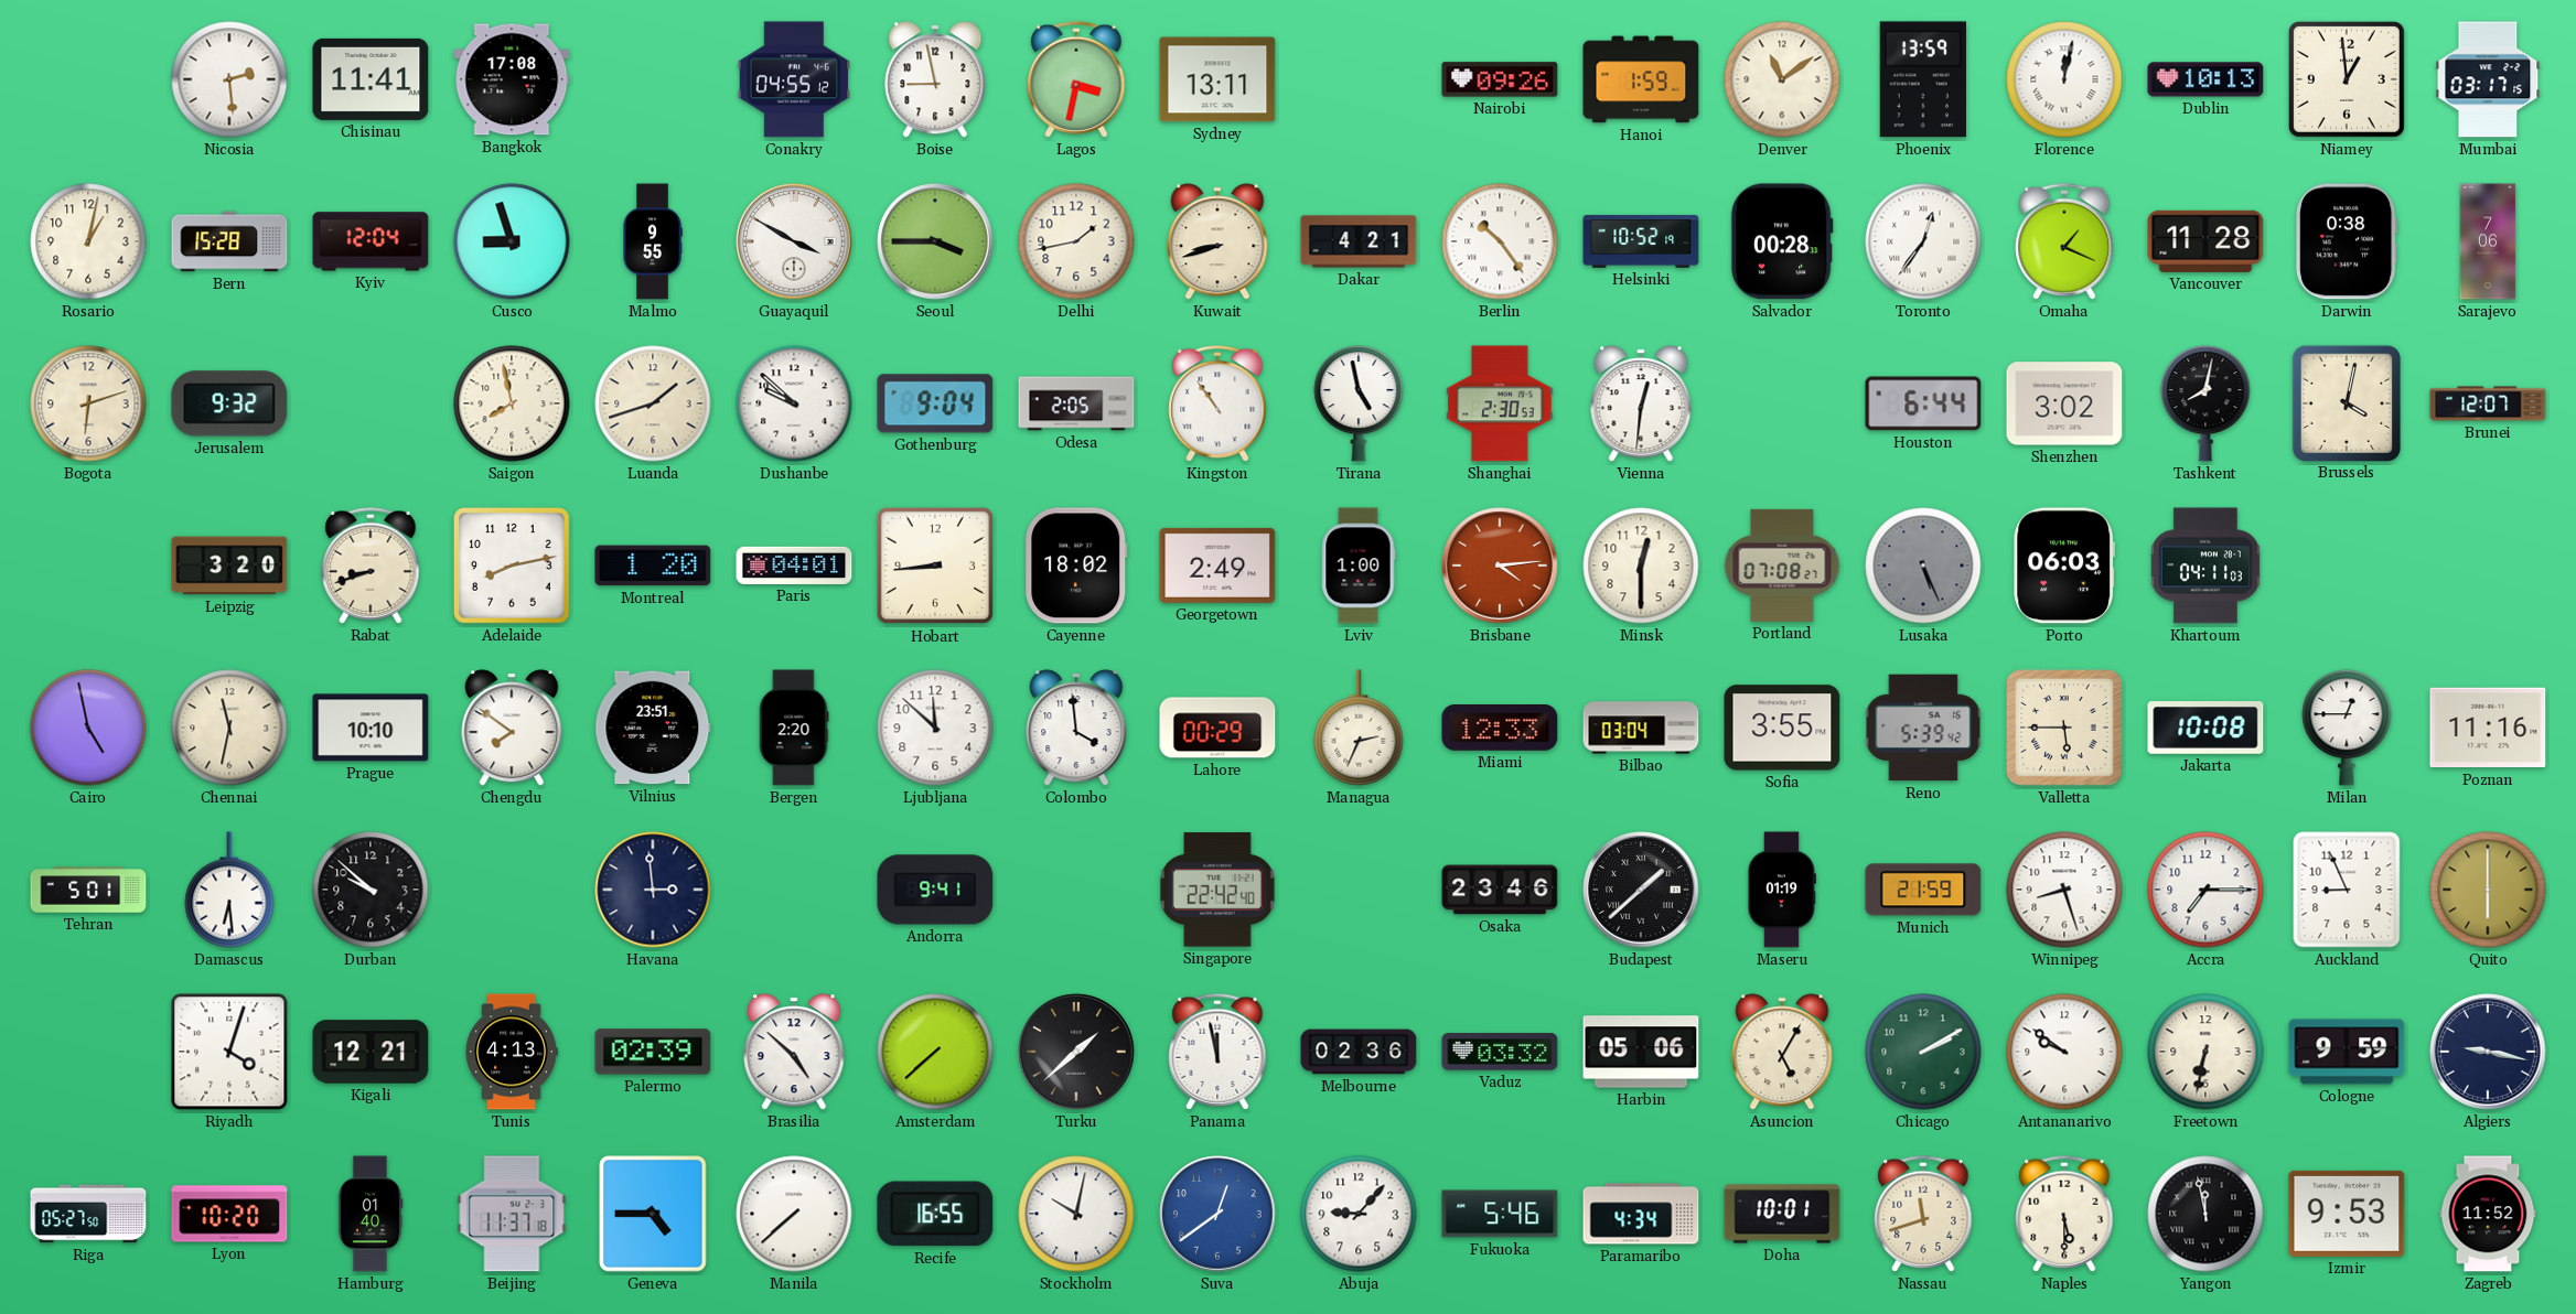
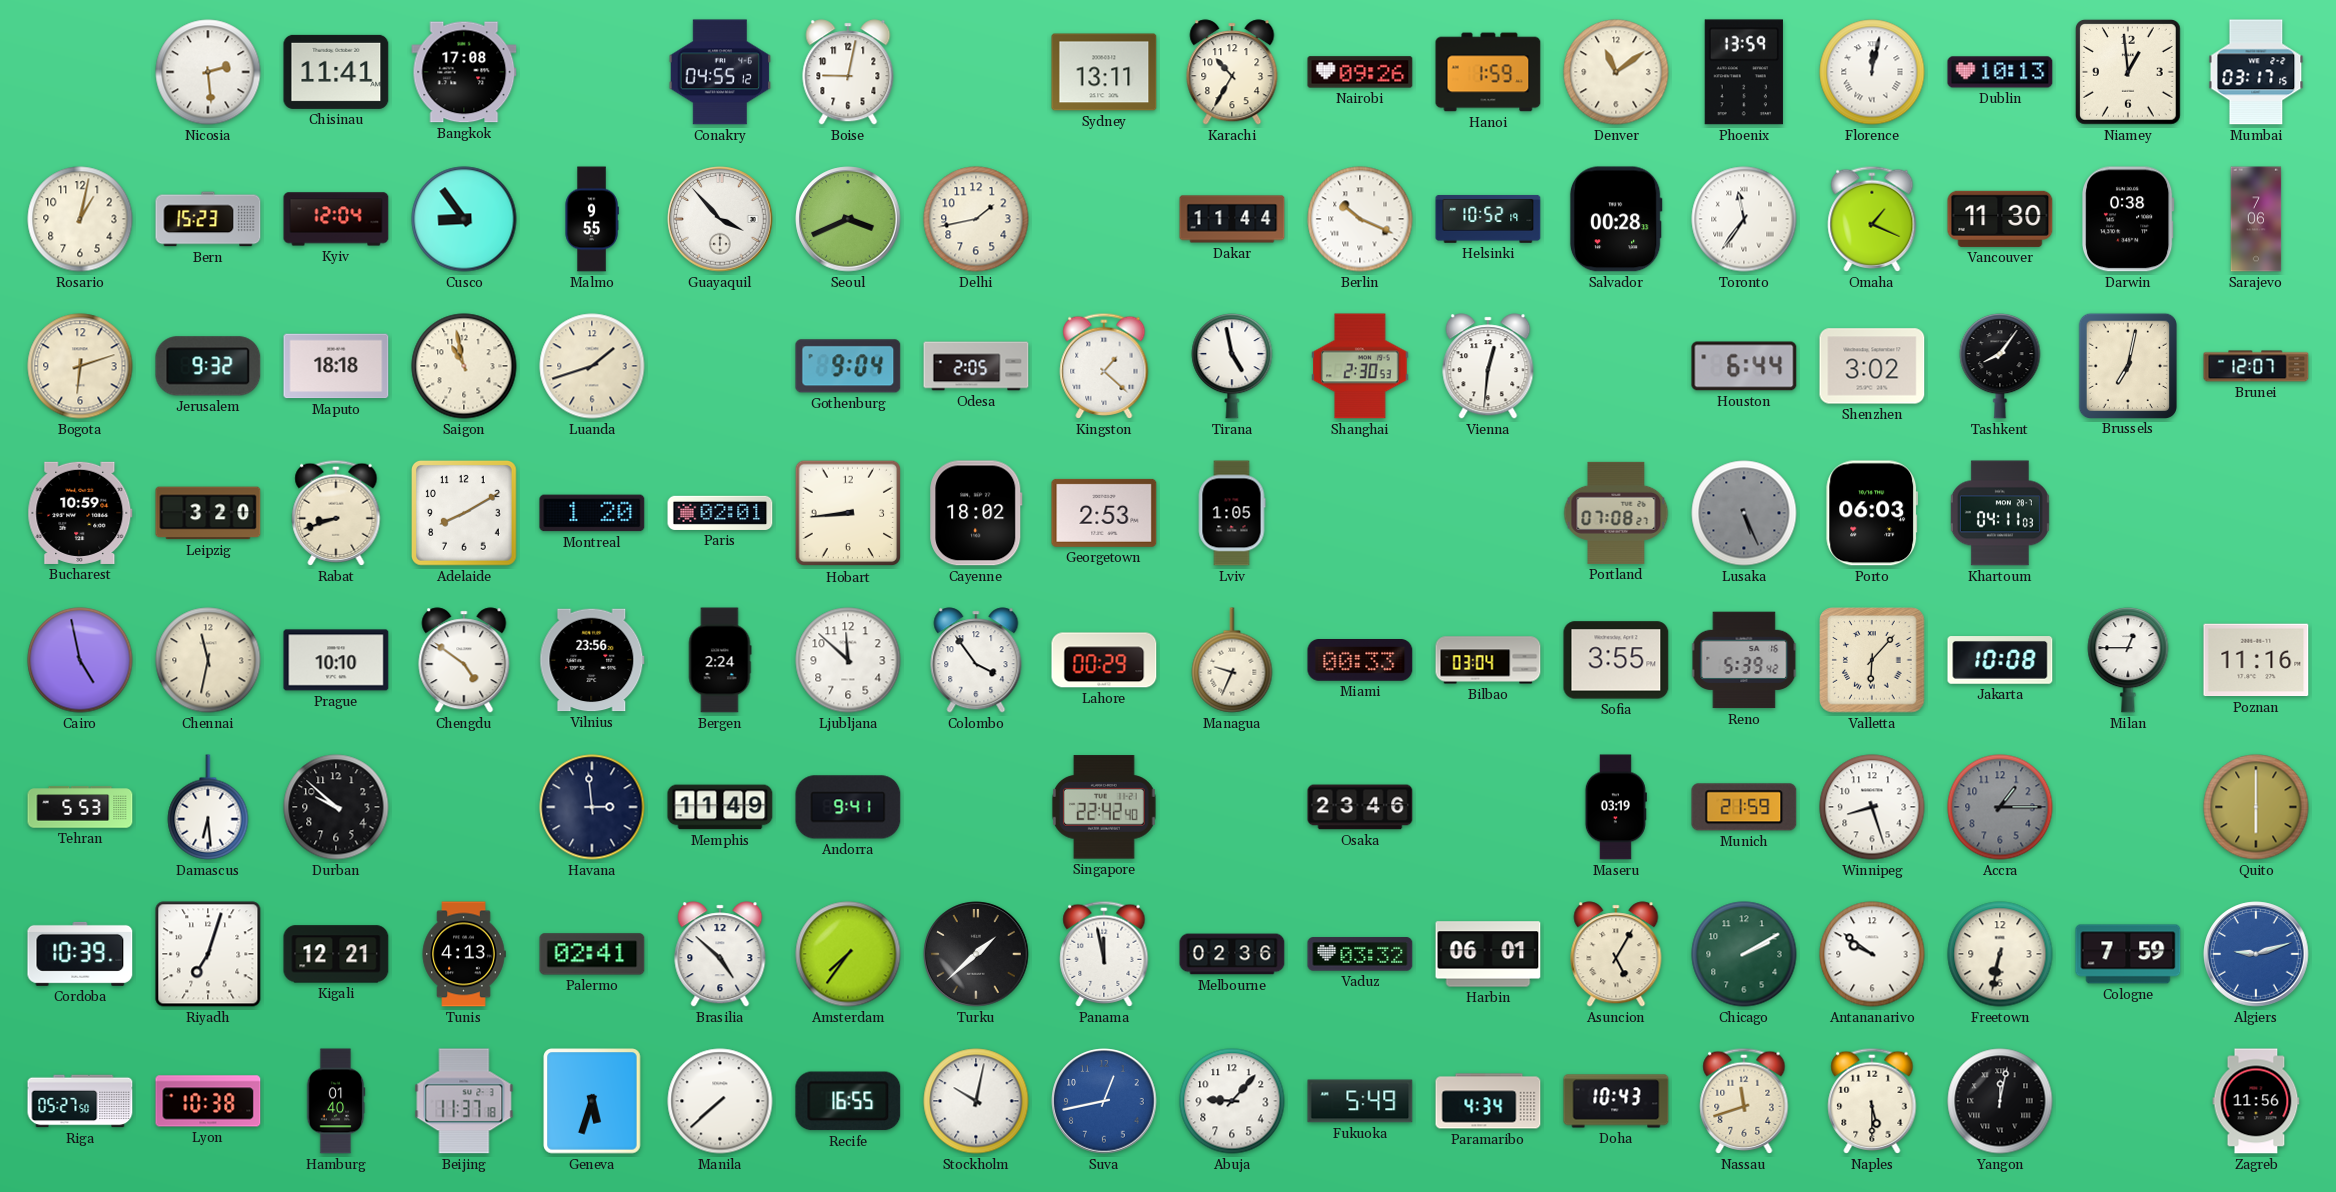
Boise: 8:58 -> 9:02
Lagos: 3:32 -> none
Karachi: none -> 10:35
Bern: 15:28 -> 15:23
Cusco: 8:57 -> 8:54
Guayaquil: 3:50 -> 3:53
Seoul: 3:45 -> 3:41
Kuwait: 8:42 -> none
Dakar: 4:21 -> 11:44
Berlin: 10:24 -> 10:19
Toronto: 12:36 -> 11:36
Vancouver: 11:28 -> 11:30
Maputo: none -> 18:18
Saigon: 7:58 -> 10:58
Dushanbe: 9:52 -> none
Kingston: 10:54 -> 1:22
Tashkent: 8:02 -> 8:06
Brussels: 4:02 -> 7:02
Bucharest: none -> 10:59
Adelaide: 8:13 -> 8:10
Paris: 04:01 -> 02:01
Georgetown: 2:49 -> 2:53
Lviv: 1:00 -> 1:05
Brisbane: 4:14 -> none
Minsk: 12:30 -> none
Chengdu: 7:51 -> 4:51
Vilnius: 23:51 -> 23:56
Bergen: 2:20 -> 2:24
Colombo: 3:59 -> 3:54
Managua: 2:34 -> 9:34
Miami: 12:33 -> 00:33
Valletta: 5:45 -> 6:07
Tehran: 5:01 -> 5:53
Memphis: none -> 11:49
Budapest: 1:38 -> none
Maseru: 01:19 -> 03:19
Accra: 7:15 -> 1:15
Accra dial: white -> grey
Auckland: 8:56 -> none
Cordoba: none -> 10:39
Riyadh: 4:03 -> 7:03
Palermo: 02:39 -> 02:41
Amsterdam: 7:38 -> 7:36
Harbin: 05:06 -> 06:01
Cologne: 9:59 -> 7:59
Algiers: 9:17 -> 9:12
Algiers dial: navy -> blue
Lyon: 10:20 -> 10:38
Geneva: 4:45 -> 5:33
Suva: 12:39 -> 12:43
Fukuoka: 5:46 -> 5:49
Doha: 10:01 -> 10:43
Yangon: 11:58 -> 12:02
Izmir: 9:53 -> none
Zagreb: 11:52 -> 11:56
